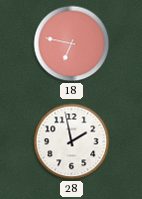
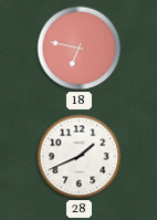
28: 1:58 -> 1:41
